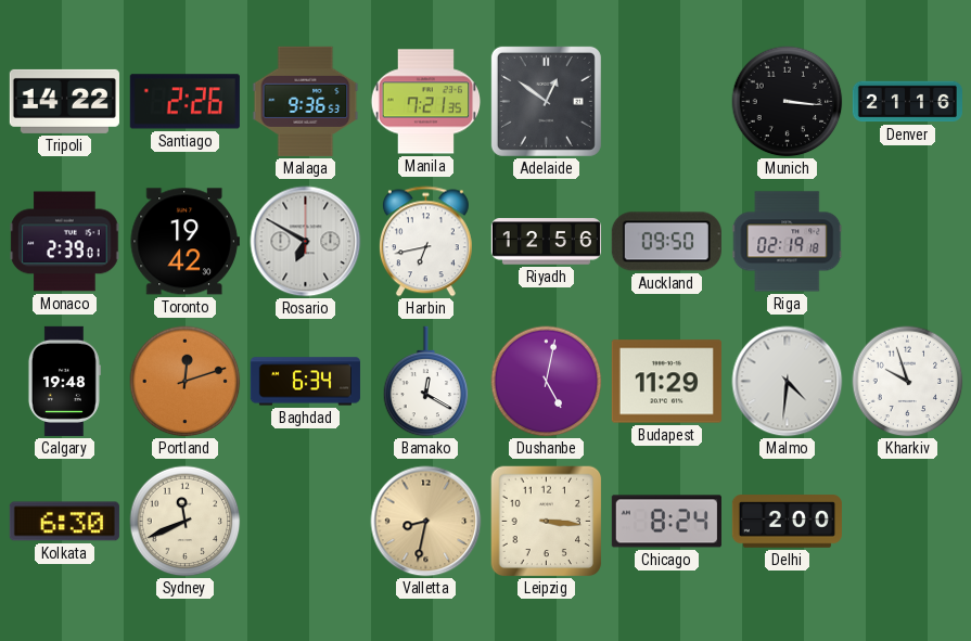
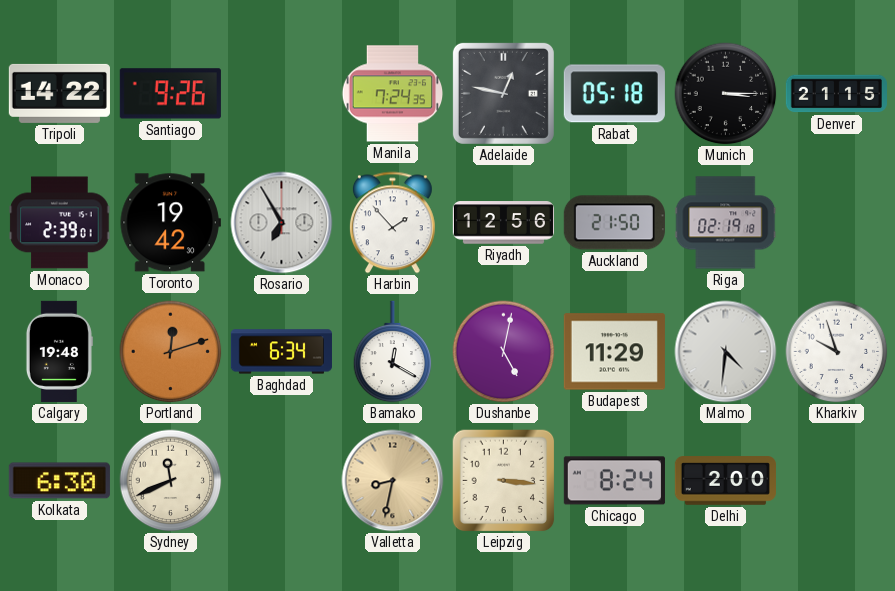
Santiago: 2:26 -> 9:26
Malaga: 9:36 -> none
Manila: 7:21 -> 7:24
Adelaide: 12:51 -> 12:47
Rabat: none -> 05:18
Munich: 3:16 -> 3:15
Denver: 21:16 -> 21:15
Rosario: 6:50 -> 6:55
Harbin: 6:43 -> 1:53
Auckland: 09:50 -> 21:50
